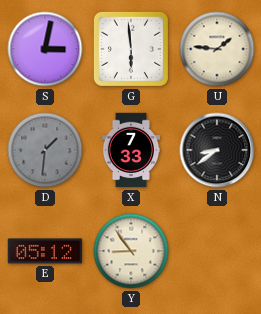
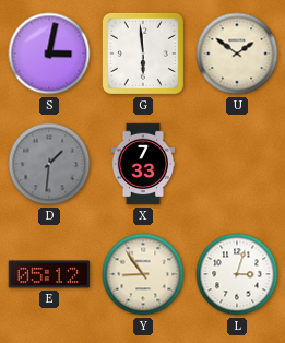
U: 1:46 -> 1:51
N: 8:39 -> none
L: none -> 3:03
